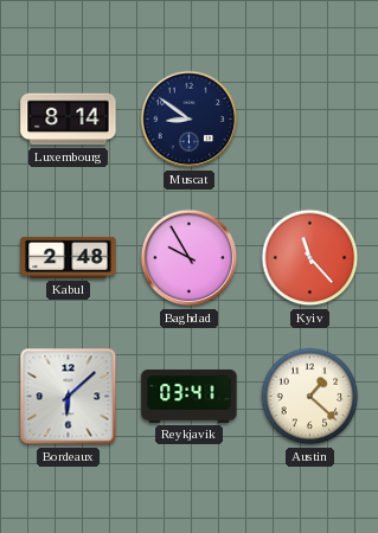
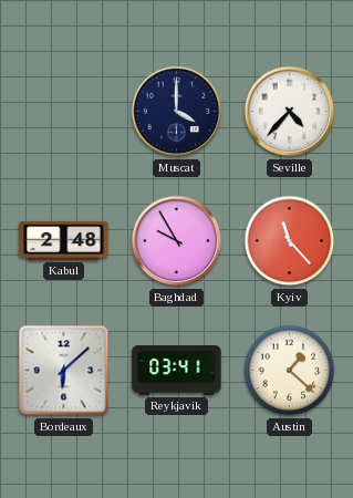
Luxembourg: 8:14 -> none
Muscat: 8:51 -> 4:00
Seville: none -> 4:37
